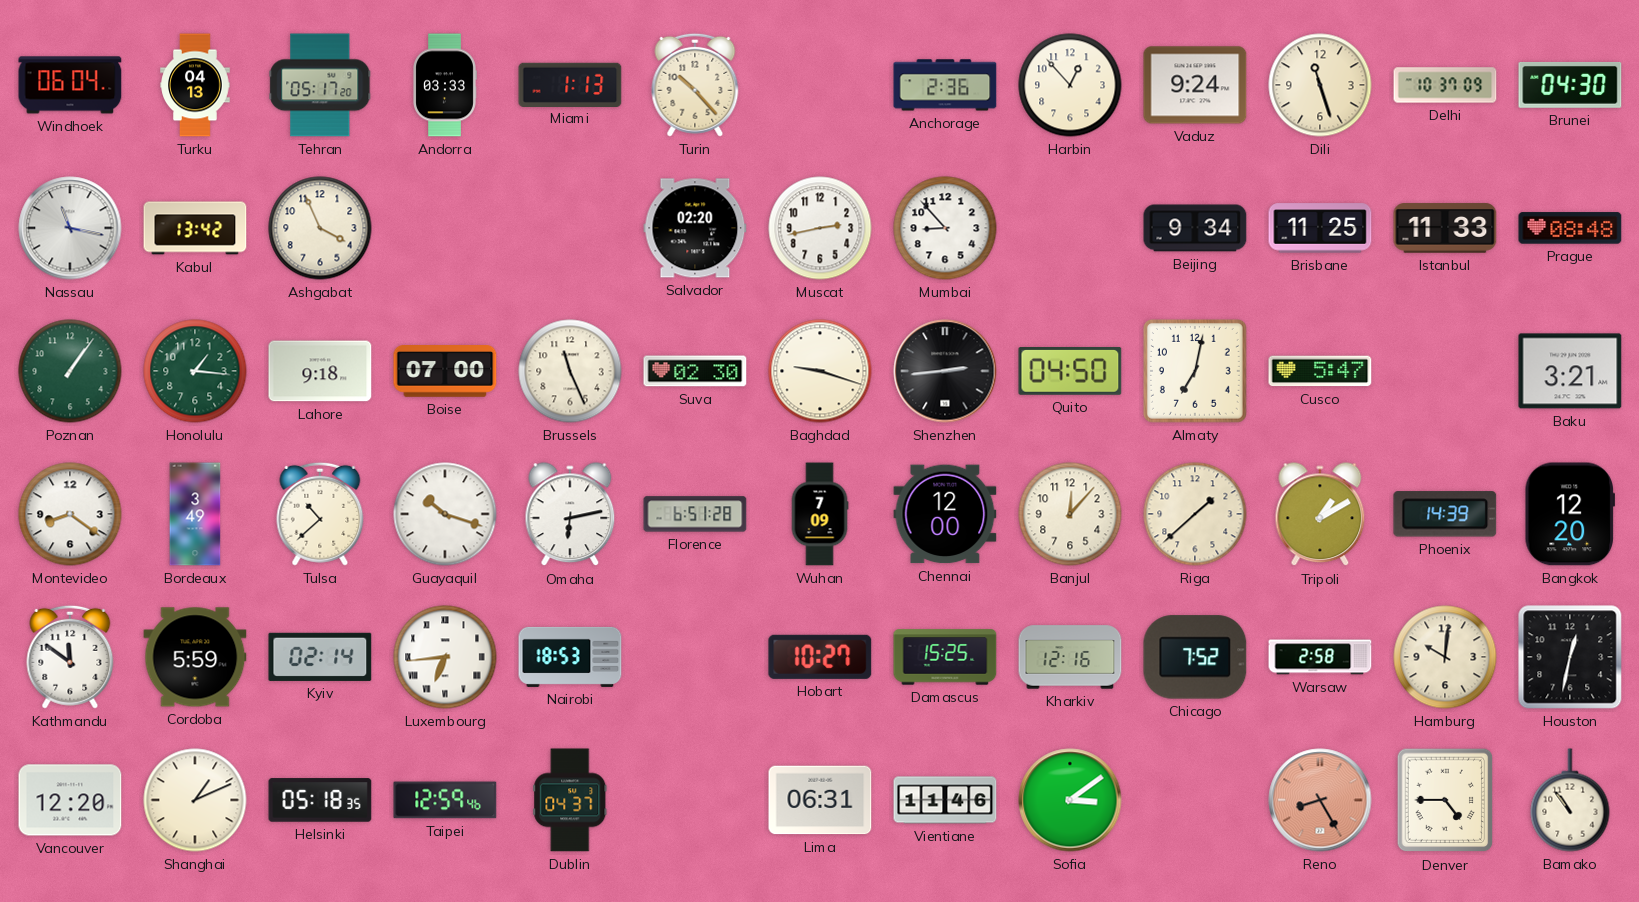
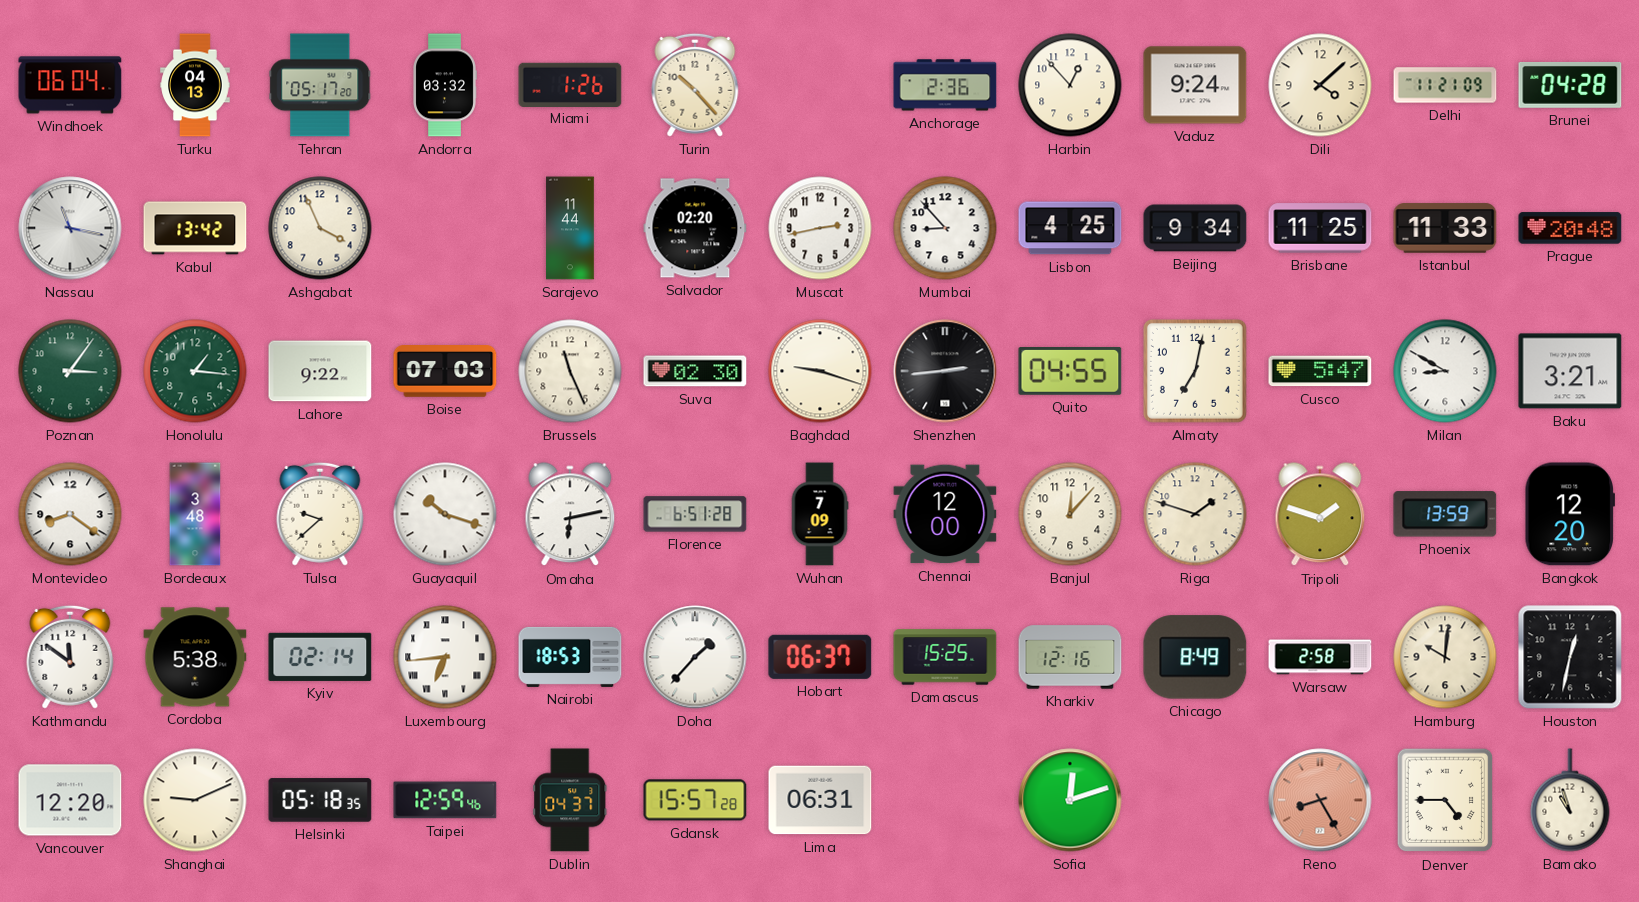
Andorra: 03:33 -> 03:32
Miami: 1:13 -> 1:26
Dili: 11:27 -> 4:08
Delhi: 10:37 -> 11:21
Brunei: 04:30 -> 04:28
Sarajevo: none -> 11:44
Lisbon: none -> 4:25
Prague: 08:48 -> 20:48
Poznan: 1:06 -> 3:06
Lahore: 9:18 -> 9:22
Boise: 07:00 -> 07:03
Quito: 04:50 -> 04:55
Milan: none -> 8:50
Bordeaux: 3:49 -> 3:48
Tulsa: 10:38 -> 9:38
Riga: 1:38 -> 1:48
Tripoli: 1:10 -> 1:48
Phoenix: 14:39 -> 13:59
Cordoba: 5:59 -> 5:38
Doha: none -> 1:37
Hobart: 10:27 -> 06:37
Chicago: 7:52 -> 8:49
Shanghai: 1:11 -> 9:11
Gdansk: none -> 15:57
Vientiane: 11:46 -> none
Sofia: 3:09 -> 12:12
Bamako: 10:54 -> 10:57
